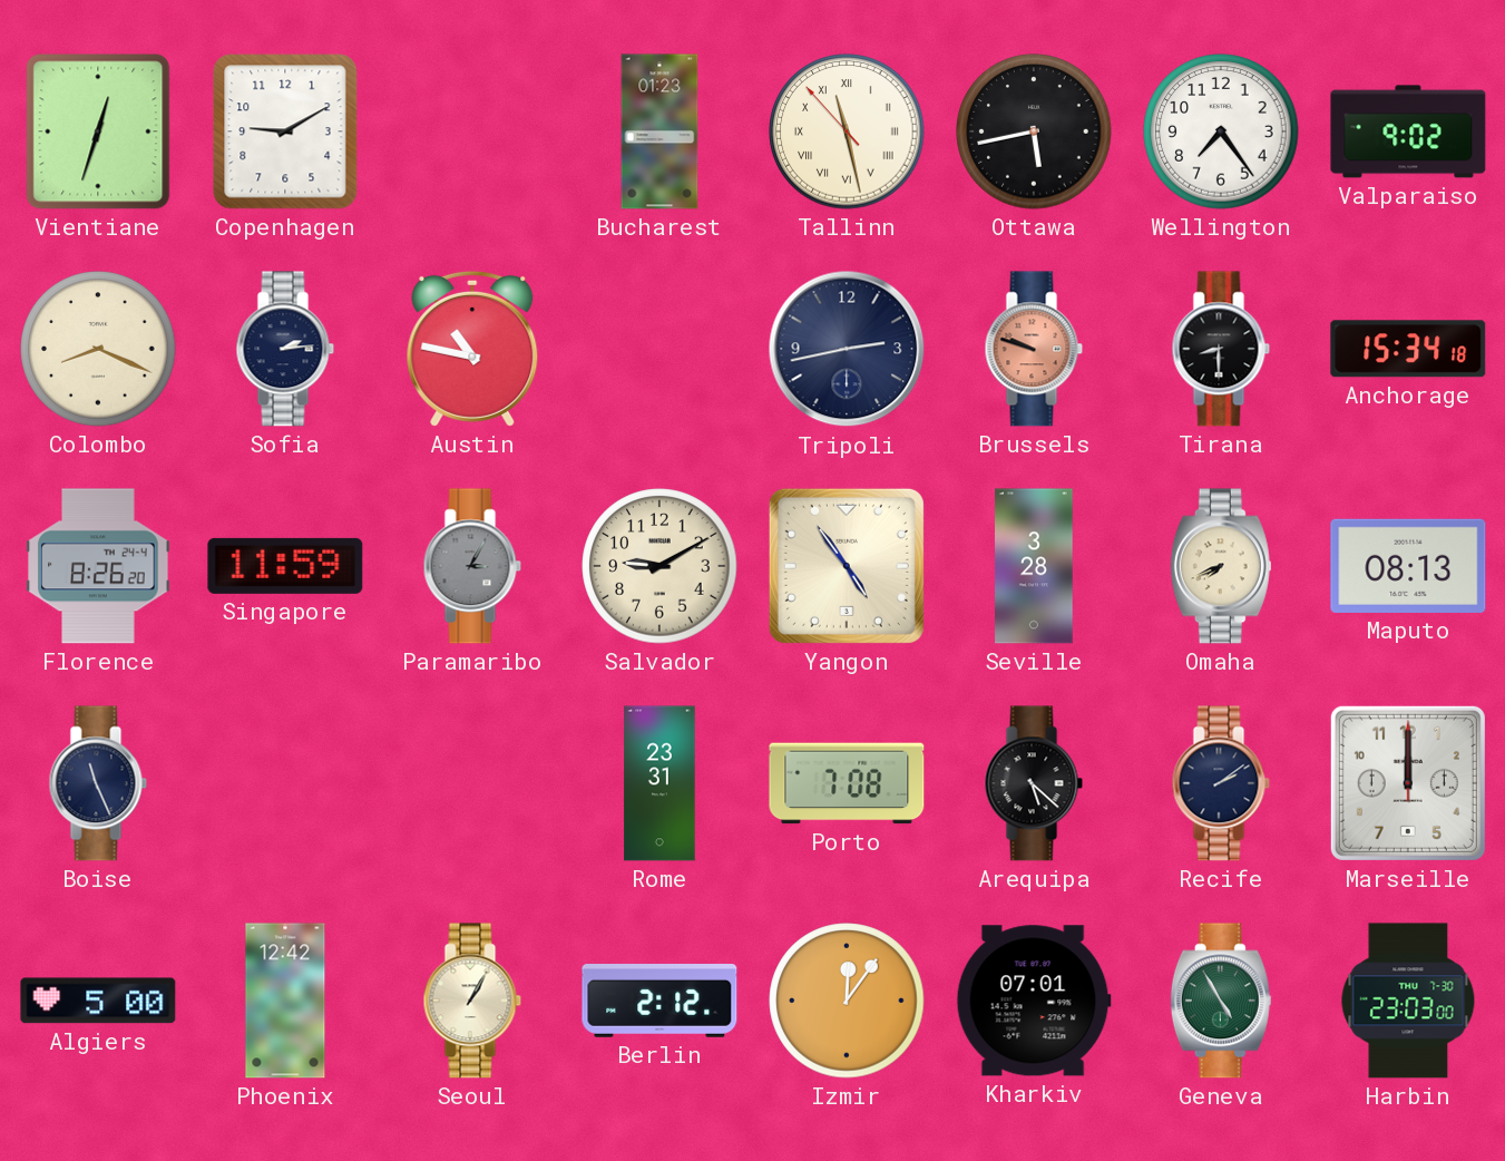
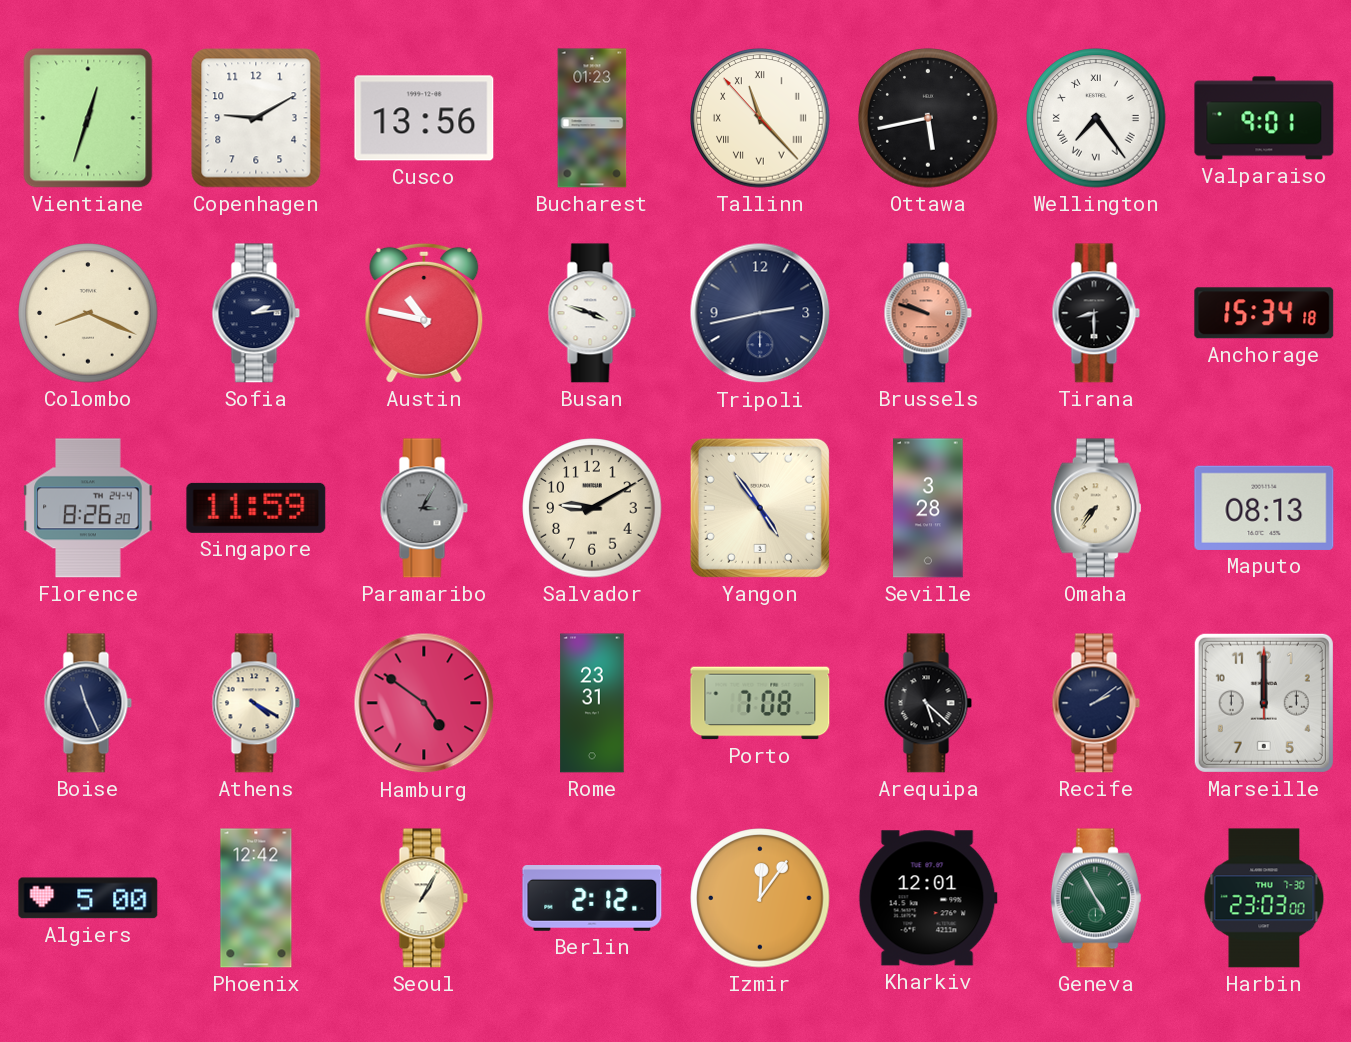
Cusco: none -> 13:56
Tallinn: 11:27 -> 11:22
Wellington numerals: Arabic -> Roman
Valparaiso: 9:02 -> 9:01
Busan: none -> 3:48
Omaha: 7:41 -> 7:36
Athens: none -> 4:20
Hamburg: none -> 4:51
Kharkiv: 07:01 -> 12:01
